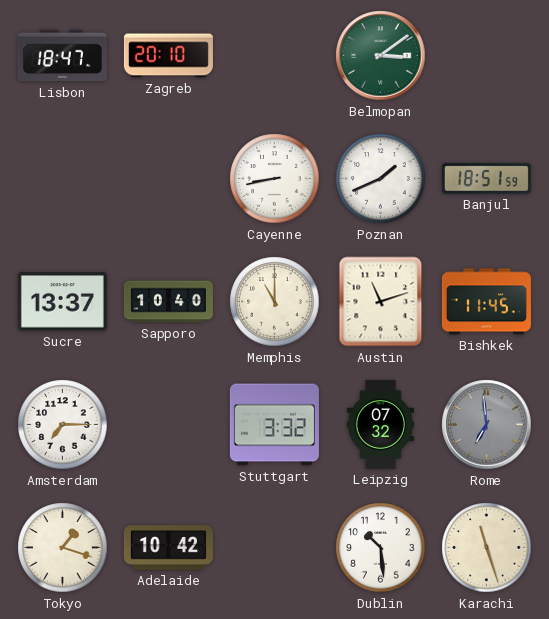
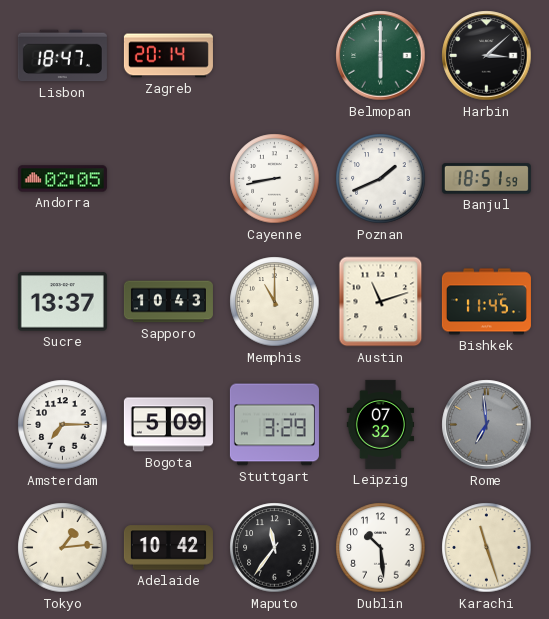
Zagreb: 20:10 -> 20:14
Belmopan: 3:09 -> 6:00
Harbin: none -> 3:08
Andorra: none -> 02:05
Sapporo: 10:40 -> 10:43
Bogota: none -> 5:09
Stuttgart: 3:32 -> 3:29
Tokyo: 1:18 -> 1:14
Maputo: none -> 11:36
